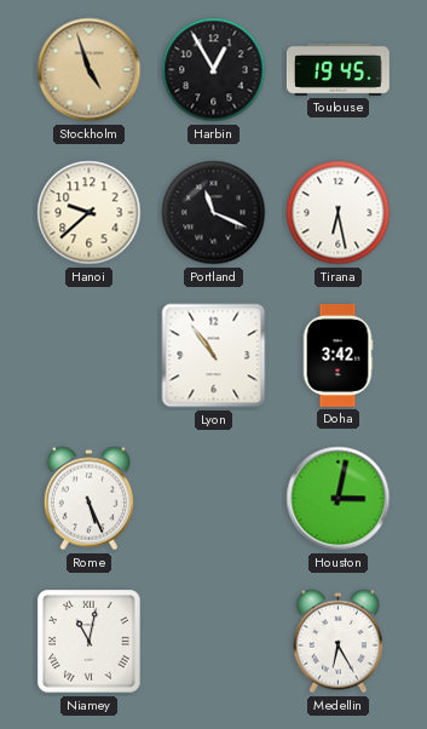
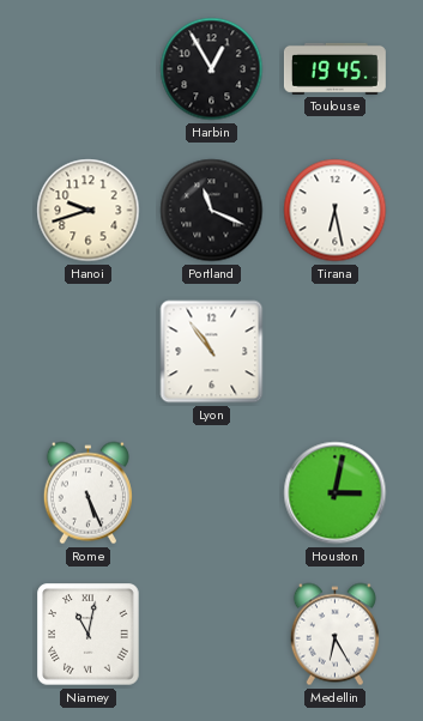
Stockholm: 4:57 -> none
Hanoi: 9:38 -> 9:42
Doha: 3:42 -> none
